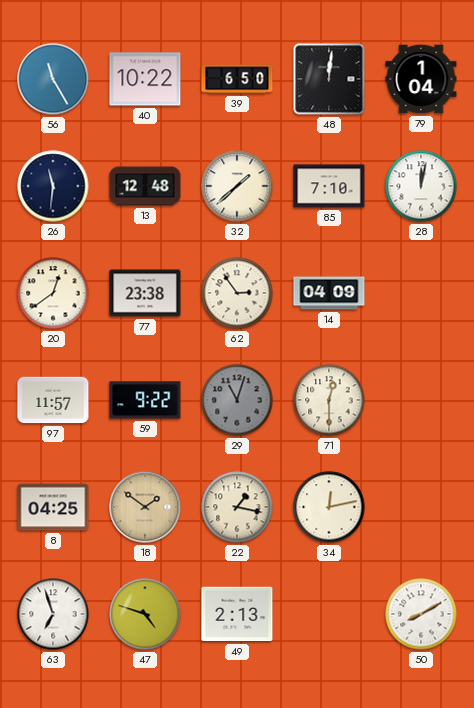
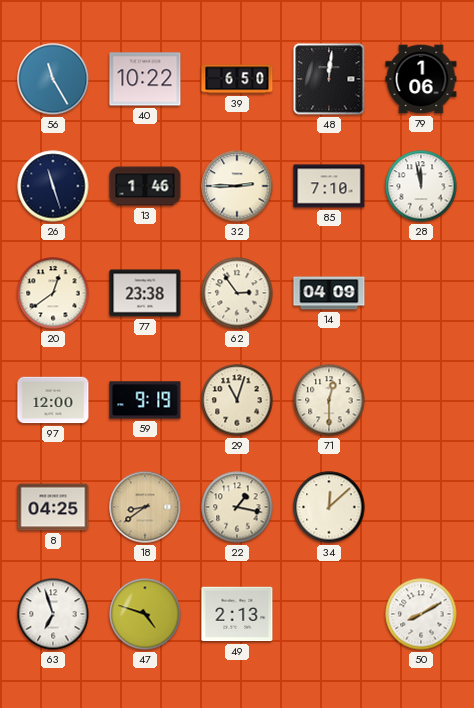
79: 1:04 -> 1:06
26: 11:31 -> 11:27
13: 12:48 -> 1:46
32: 1:38 -> 2:45
28: 12:02 -> 11:58
97: 11:57 -> 12:00
59: 9:22 -> 9:19
29 dial: grey -> cream
18: 1:51 -> 8:39
34: 12:13 -> 12:08
